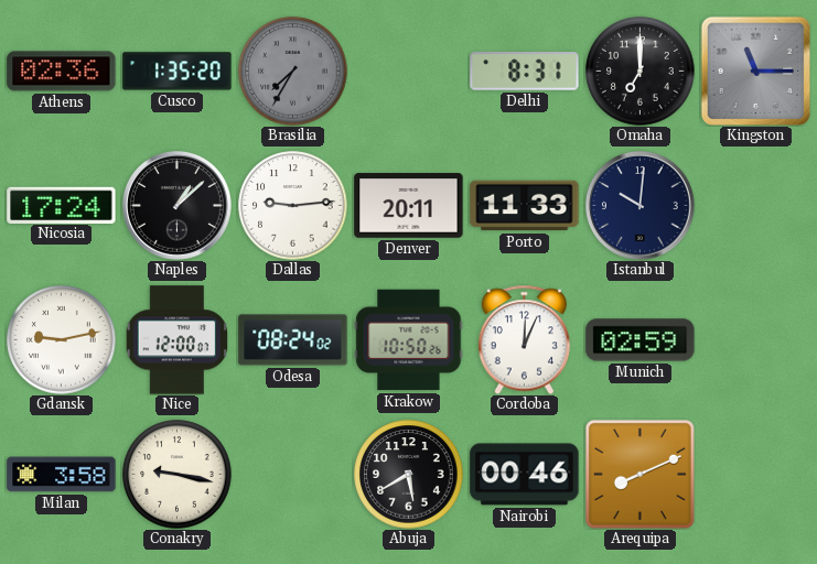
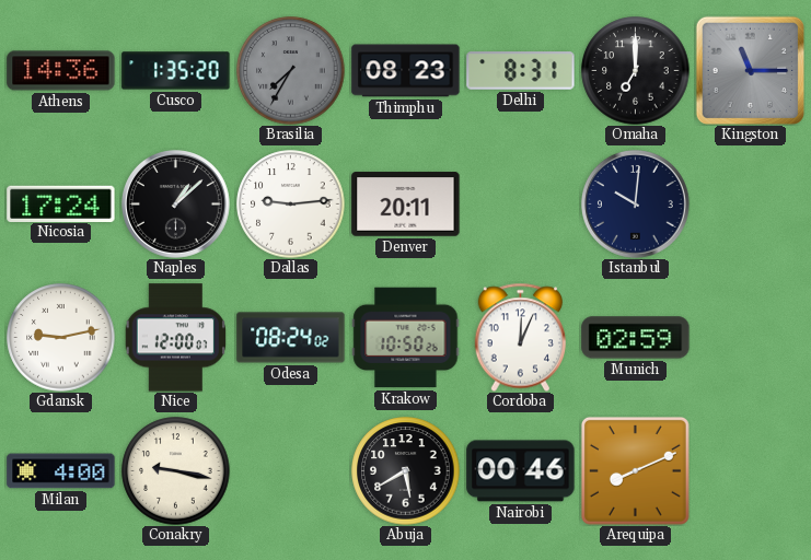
Athens: 02:36 -> 14:36
Thimphu: none -> 08:23
Porto: 11:33 -> none
Milan: 3:58 -> 4:00
